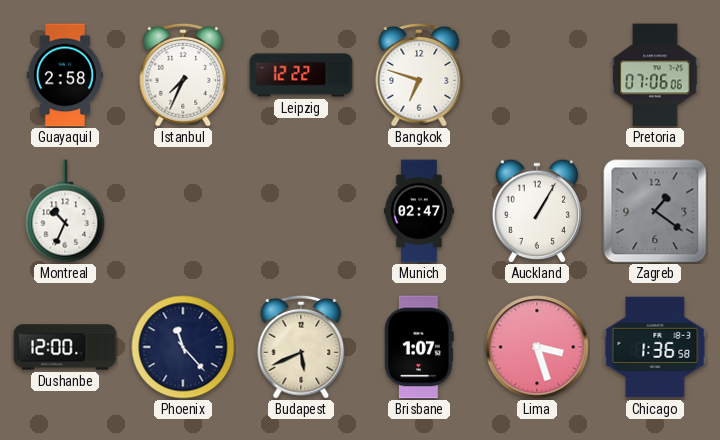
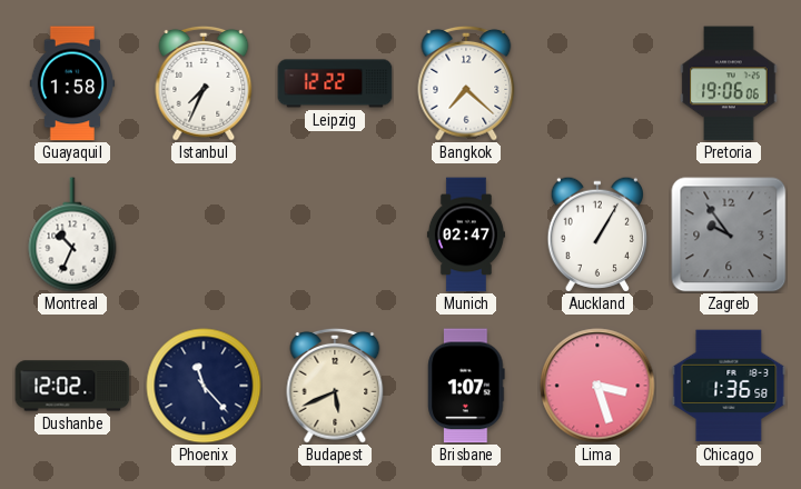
Guayaquil: 2:58 -> 1:58
Bangkok: 6:48 -> 7:22
Pretoria: 07:06 -> 19:06
Zagreb: 1:21 -> 9:54
Dushanbe: 12:00 -> 12:02
